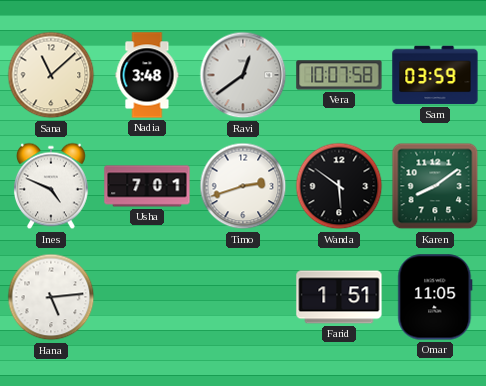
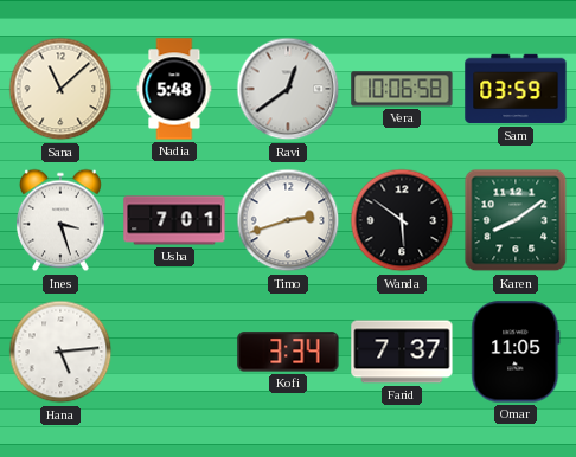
Nadia: 3:48 -> 5:48
Vera: 10:07 -> 10:06
Ines: 4:49 -> 3:27
Kofi: none -> 3:34
Farid: 1:51 -> 7:37
